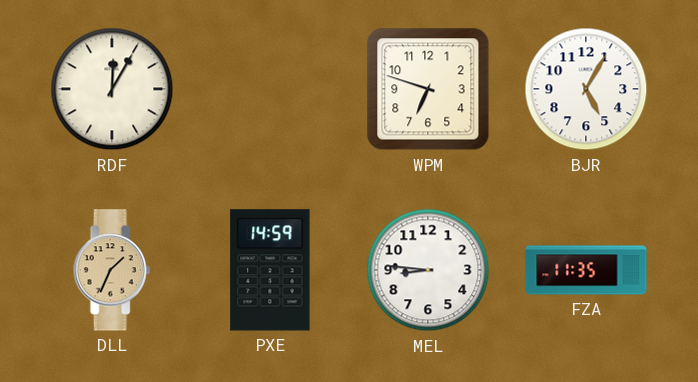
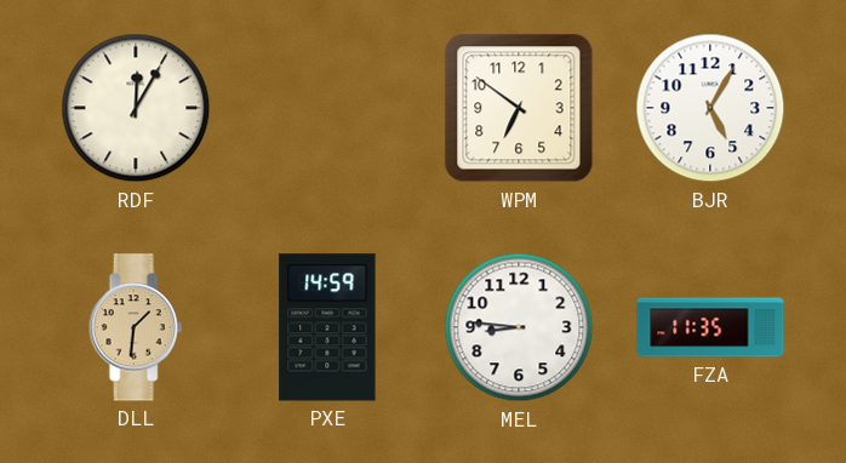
WPM: 6:48 -> 6:51
DLL: 1:34 -> 1:31
